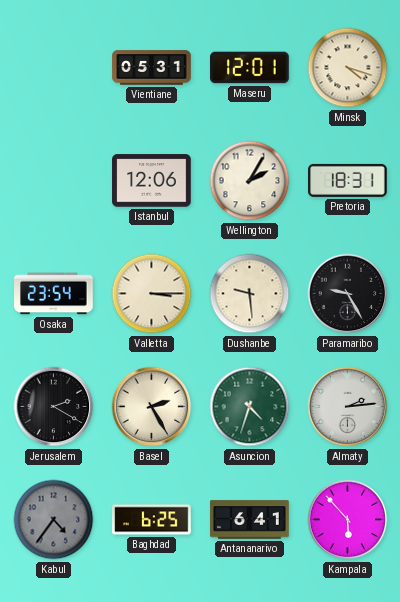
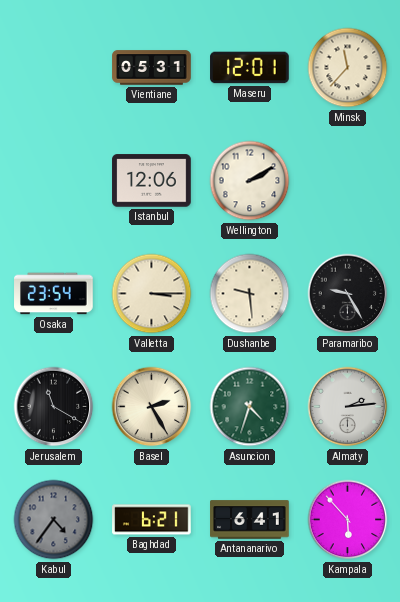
Minsk: 4:18 -> 11:37
Wellington: 2:05 -> 2:10
Pretoria: 18:31 -> none
Jerusalem: 2:20 -> 11:20
Baghdad: 6:25 -> 6:21
